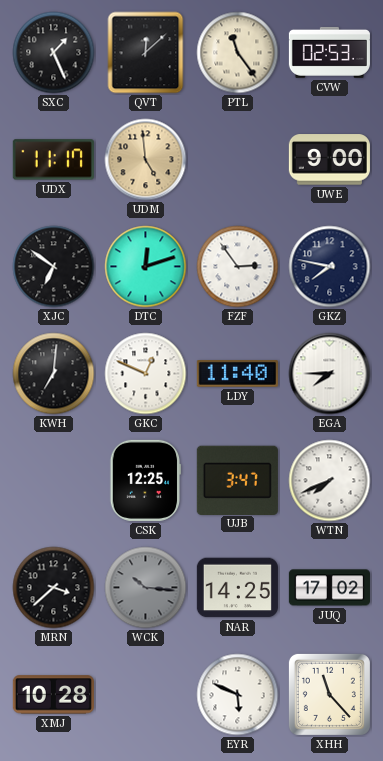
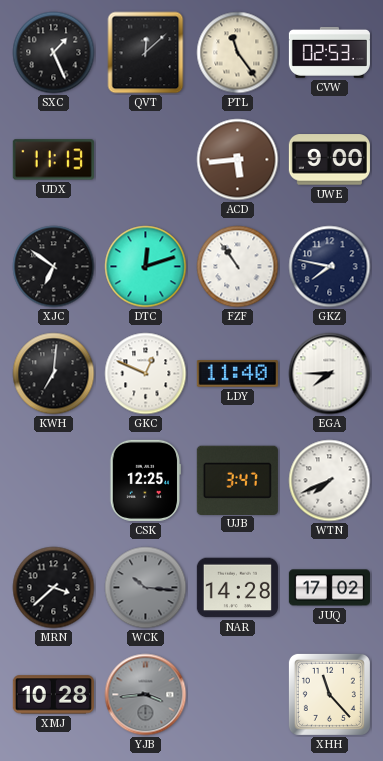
UDX: 11:17 -> 11:13
UDM: 4:59 -> none
ACD: none -> 5:44
FZF: 2:54 -> 10:54
NAR: 14:25 -> 14:28
YJB: none -> 3:44
EYR: 5:49 -> none
